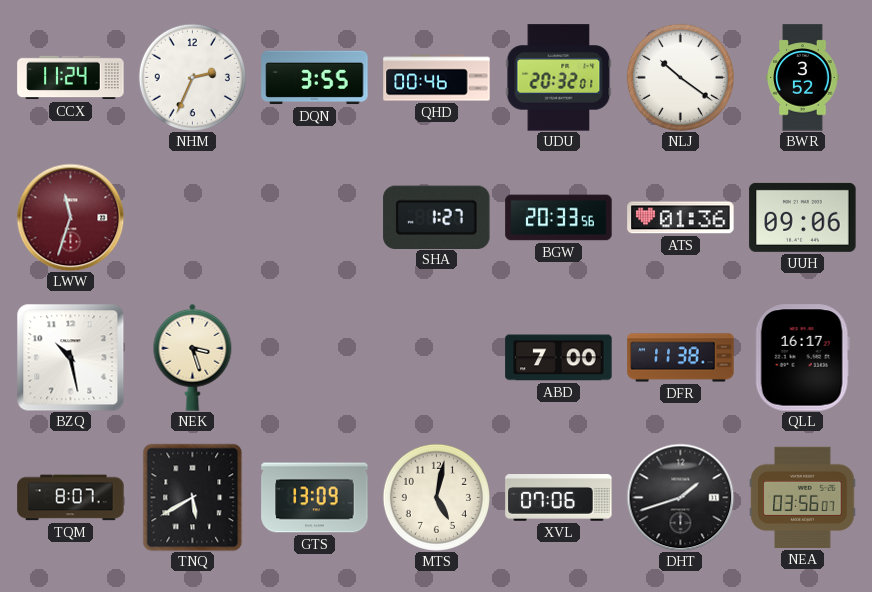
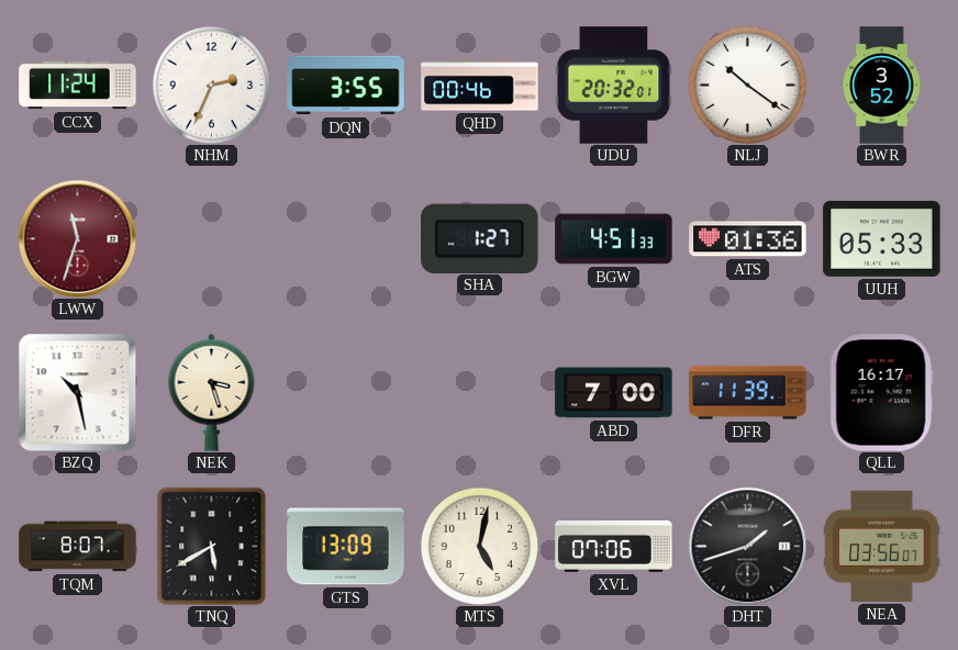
BGW: 20:33 -> 4:51
UUH: 09:06 -> 05:33
DFR: 11:38 -> 11:39
